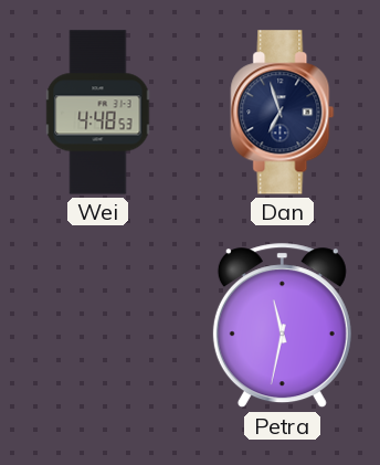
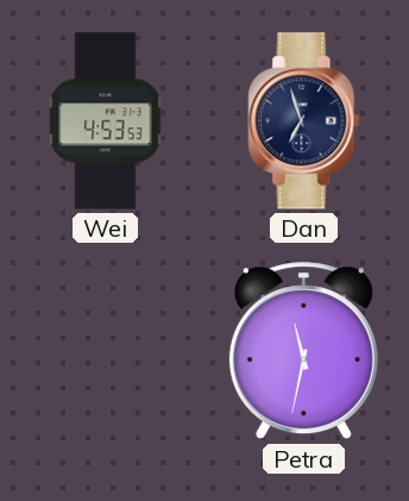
Wei: 4:48 -> 4:53
